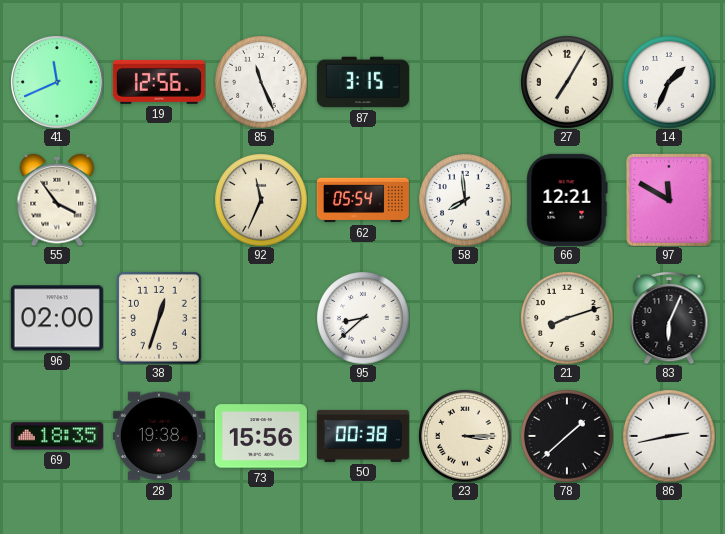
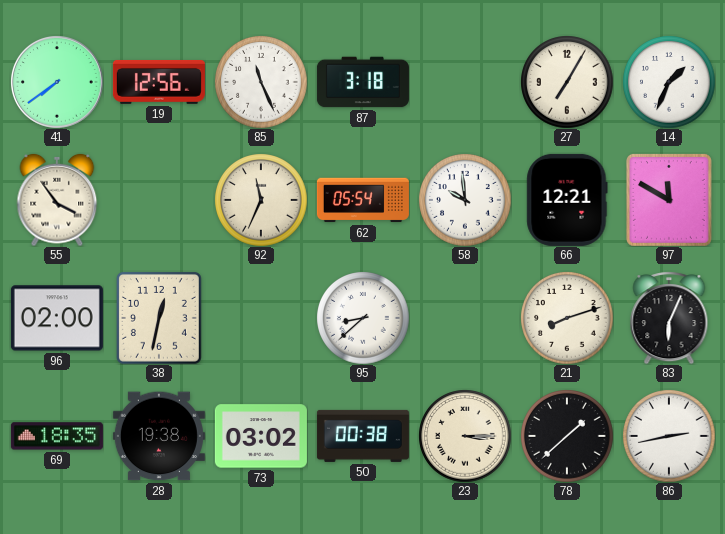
41: 11:41 -> 7:39
87: 3:15 -> 3:18
58: 7:59 -> 9:59
38: 12:33 -> 12:32
73: 15:56 -> 03:02
